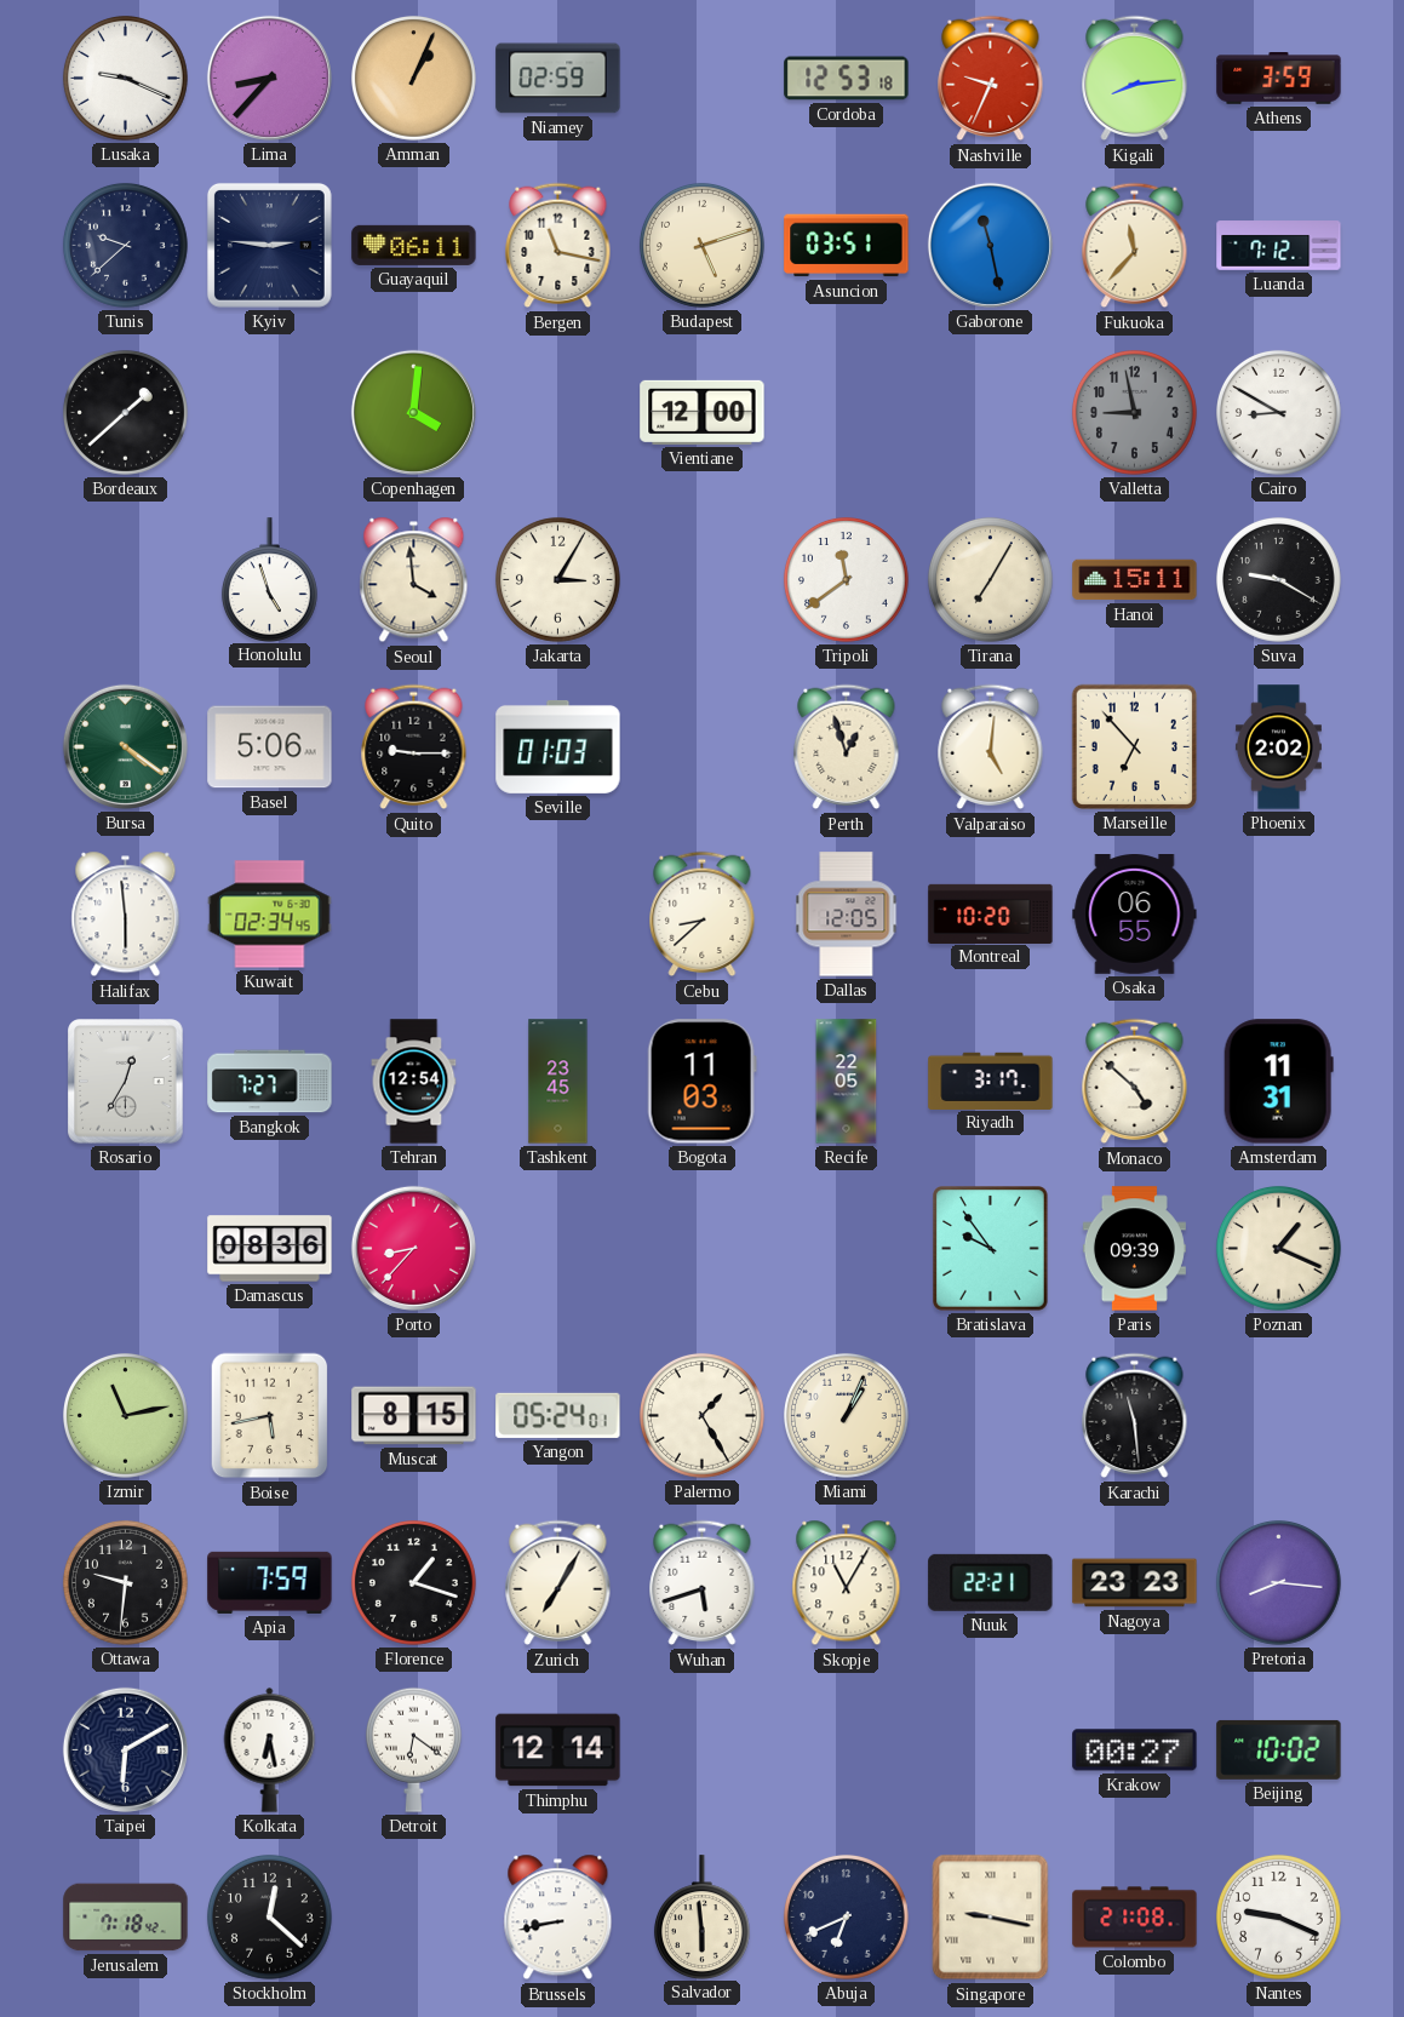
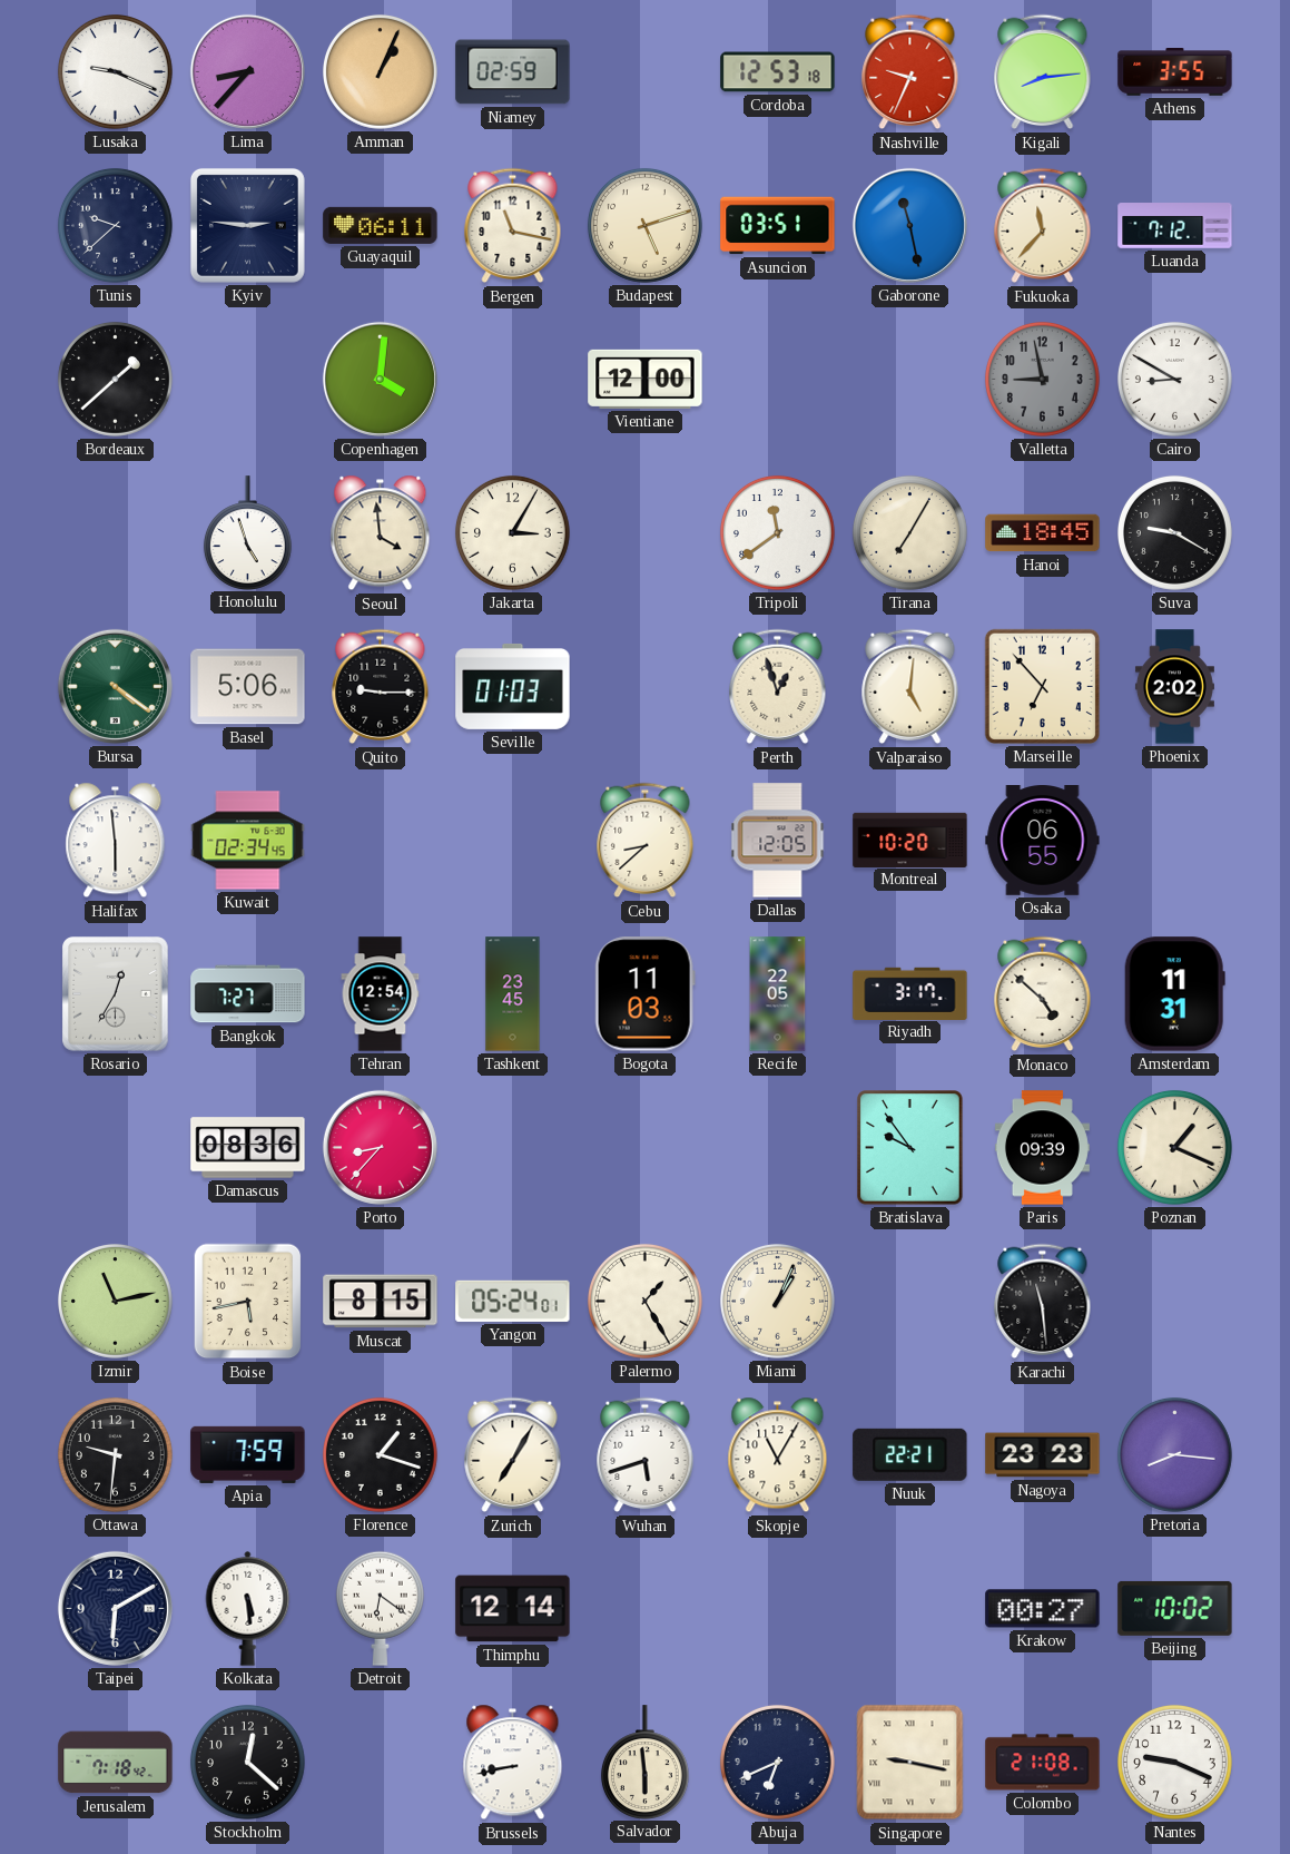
Athens: 3:59 -> 3:55
Hanoi: 15:11 -> 18:45
Kolkata: 6:28 -> 5:29
